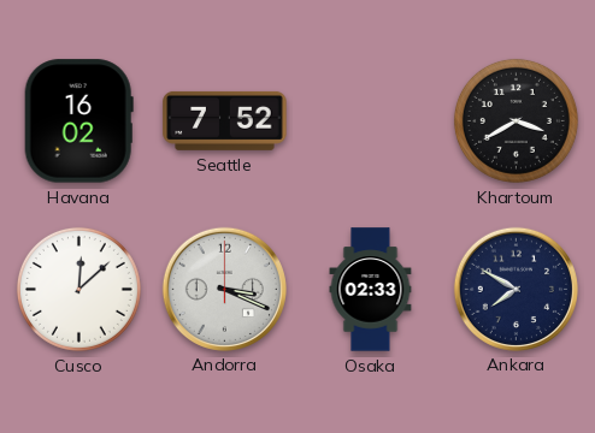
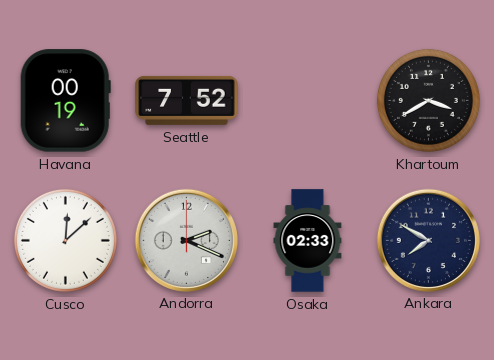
Havana: 16:02 -> 00:19
Andorra: 3:19 -> 2:19
